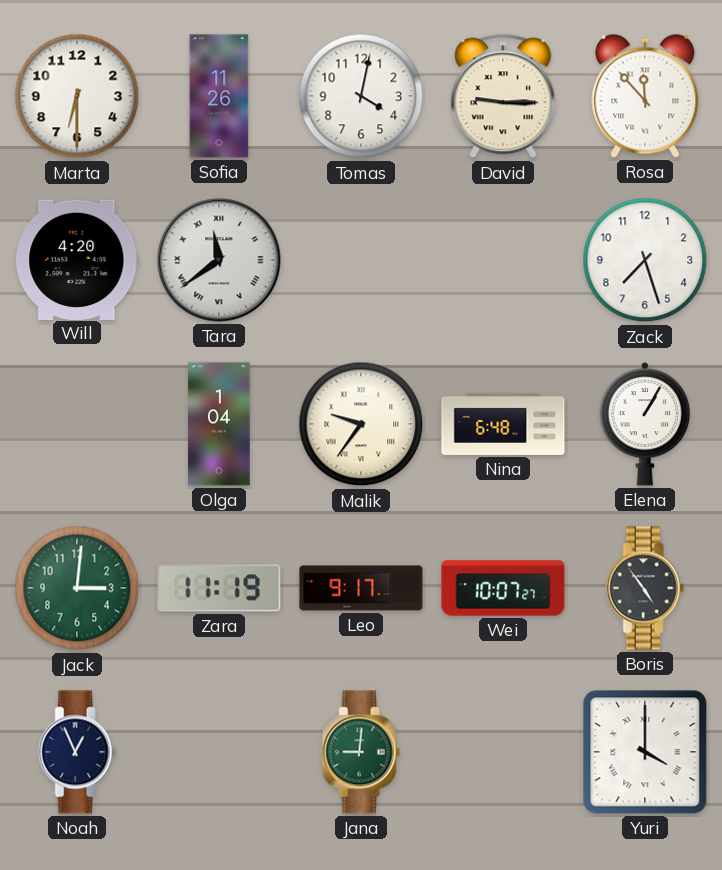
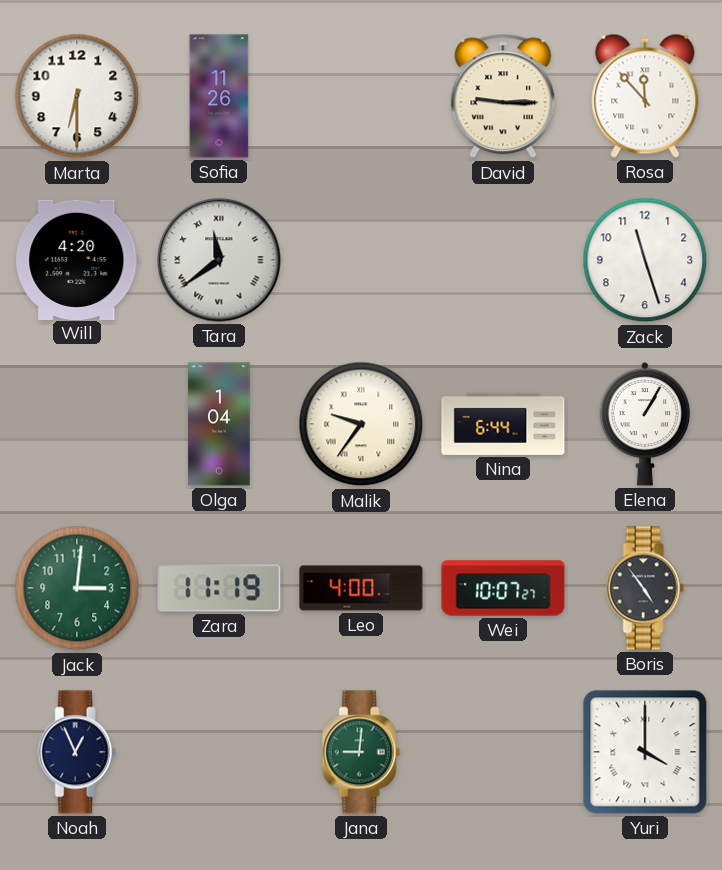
Tomas: 4:02 -> none
Zack: 7:27 -> 11:27
Nina: 6:48 -> 6:44
Leo: 9:17 -> 4:00
